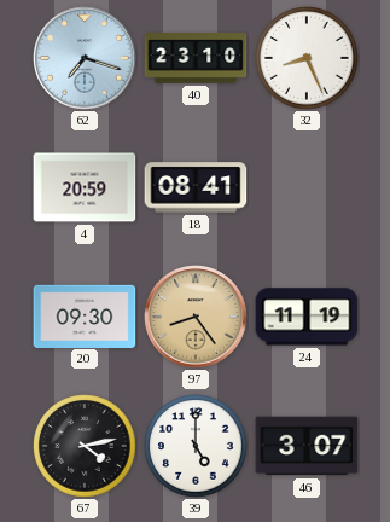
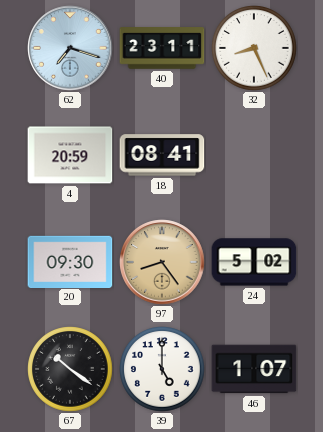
40: 23:10 -> 23:11
24: 11:19 -> 5:02
67: 4:13 -> 10:21
46: 3:07 -> 1:07
